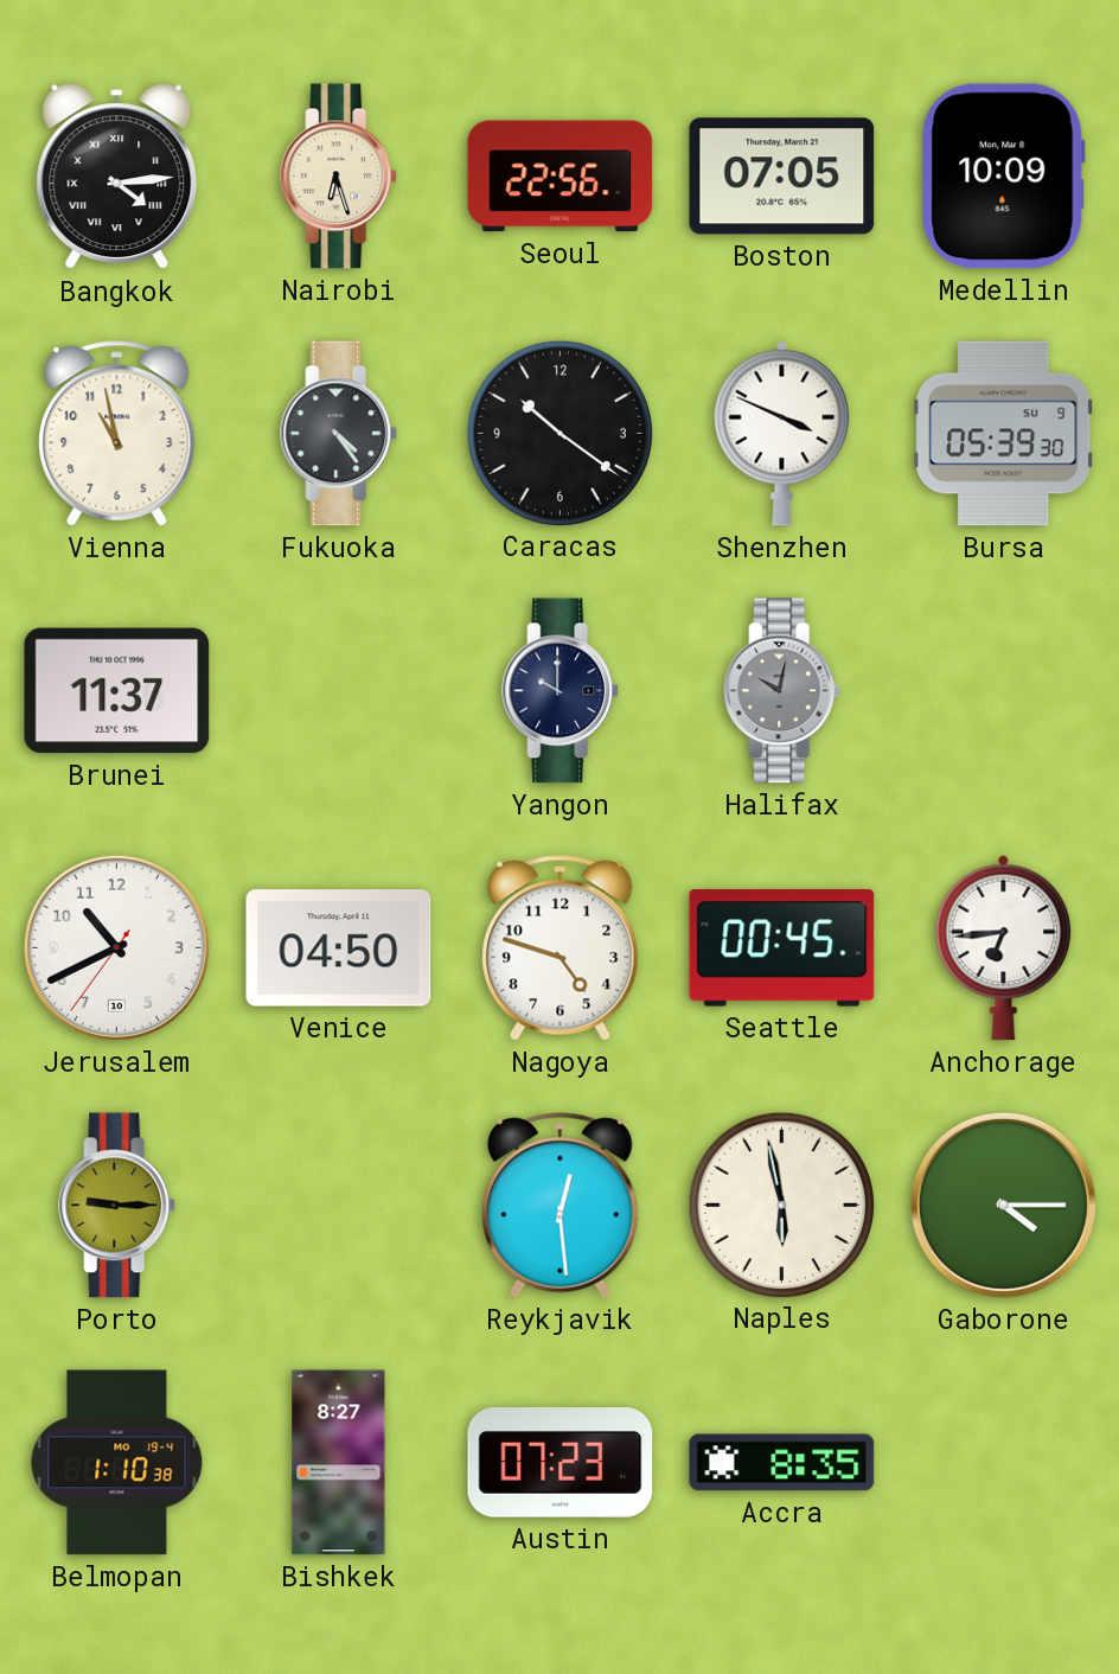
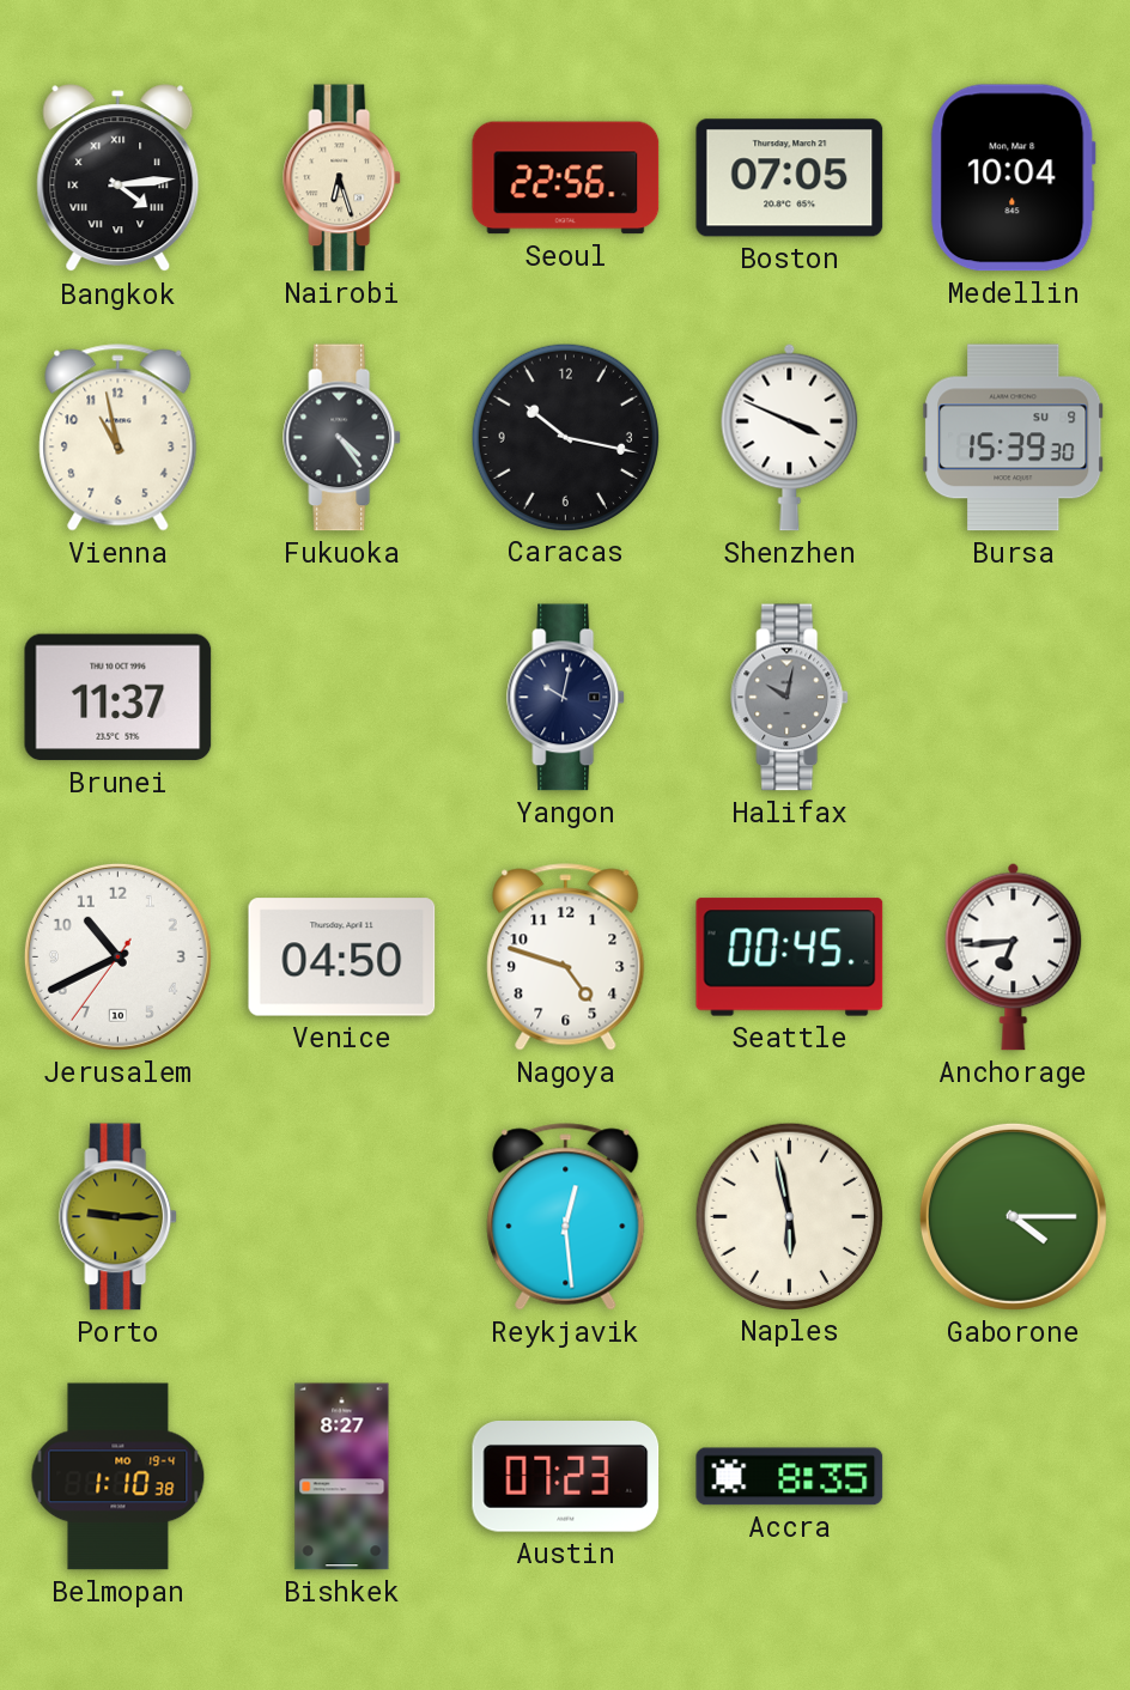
Medellin: 10:09 -> 10:04
Caracas: 10:21 -> 10:17
Bursa: 05:39 -> 15:39
Yangon: 10:00 -> 10:02
